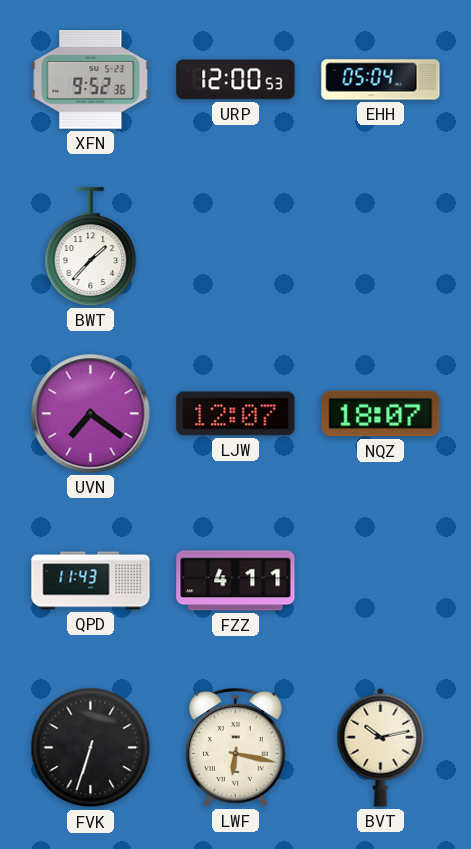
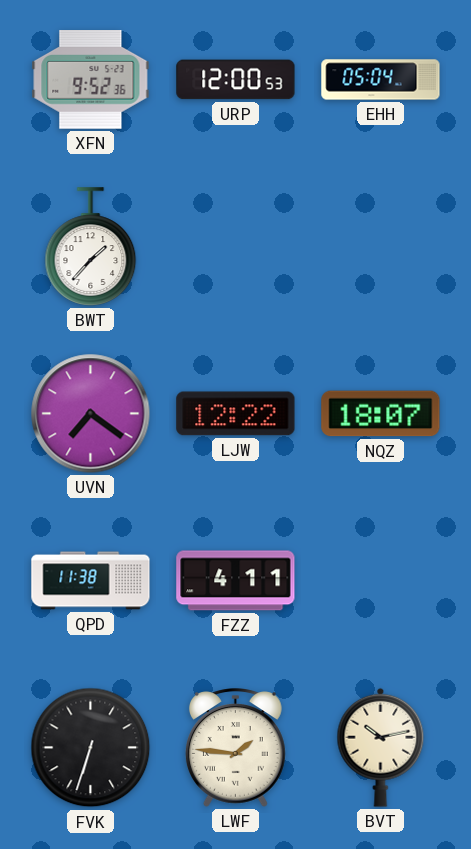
LJW: 12:07 -> 12:22
QPD: 11:43 -> 11:38
LWF: 6:17 -> 1:46
